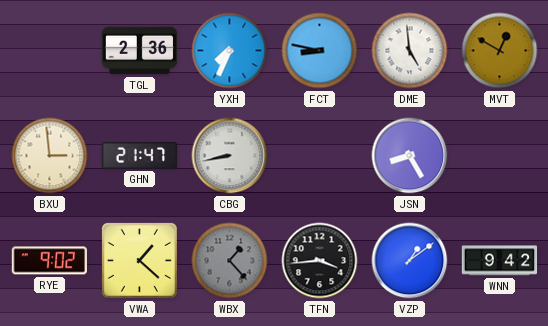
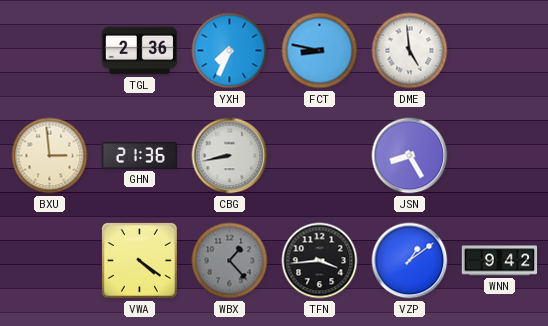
MVT: 12:50 -> none
GHN: 21:47 -> 21:36
RYE: 9:02 -> none
VWA: 1:22 -> 4:21
